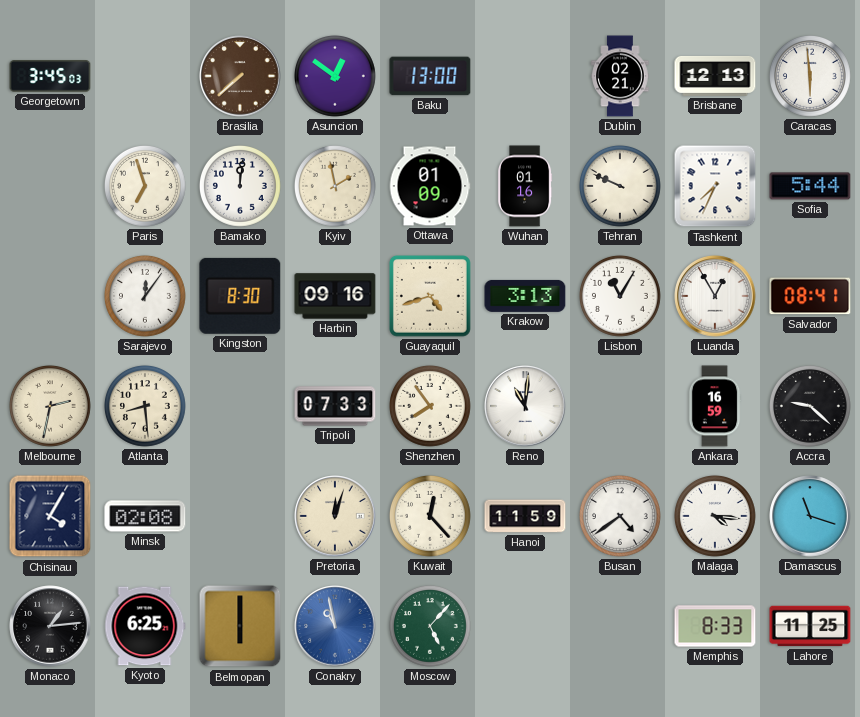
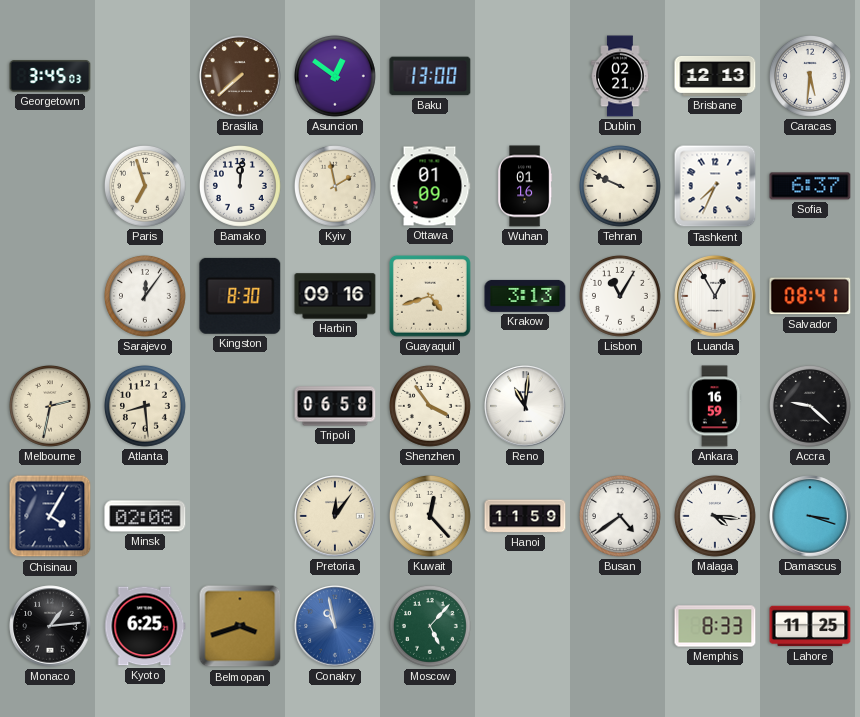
Caracas: 5:59 -> 5:31
Sofia: 5:44 -> 6:37
Tripoli: 07:33 -> 06:58
Shenzhen: 7:54 -> 3:54
Pretoria: 12:03 -> 12:06
Damascus: 11:18 -> 3:18
Belmopan: 6:00 -> 3:42
